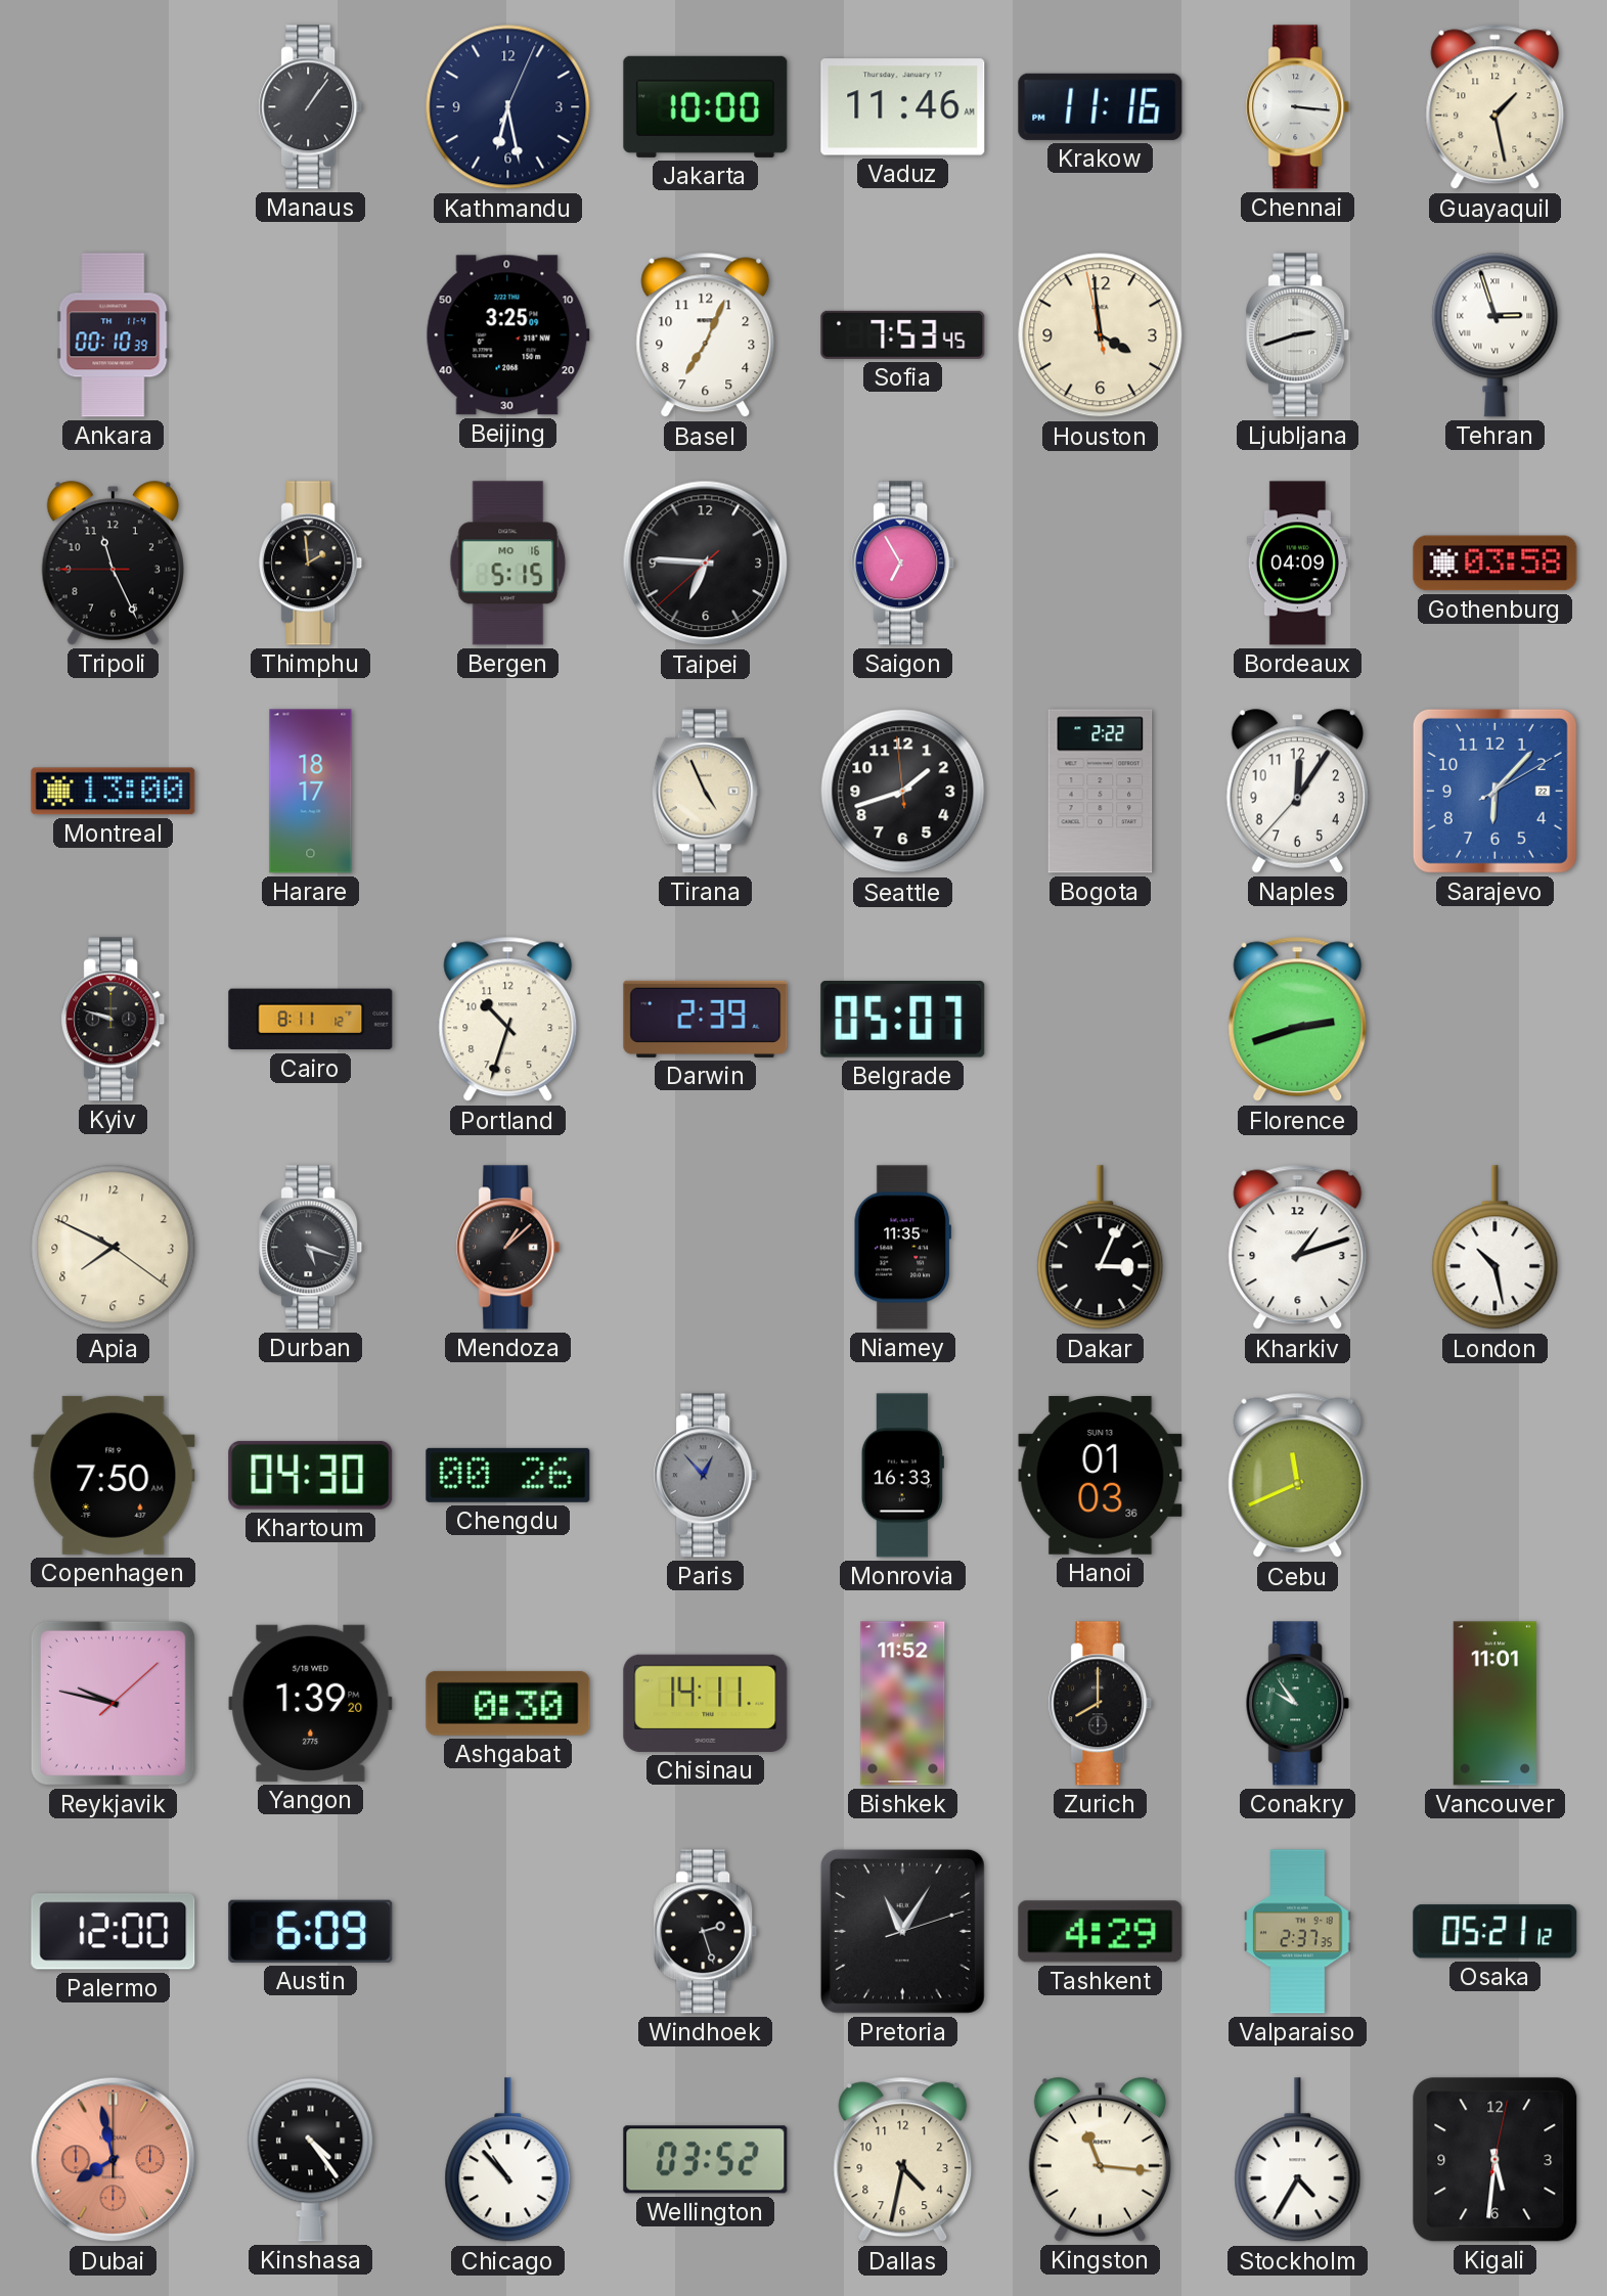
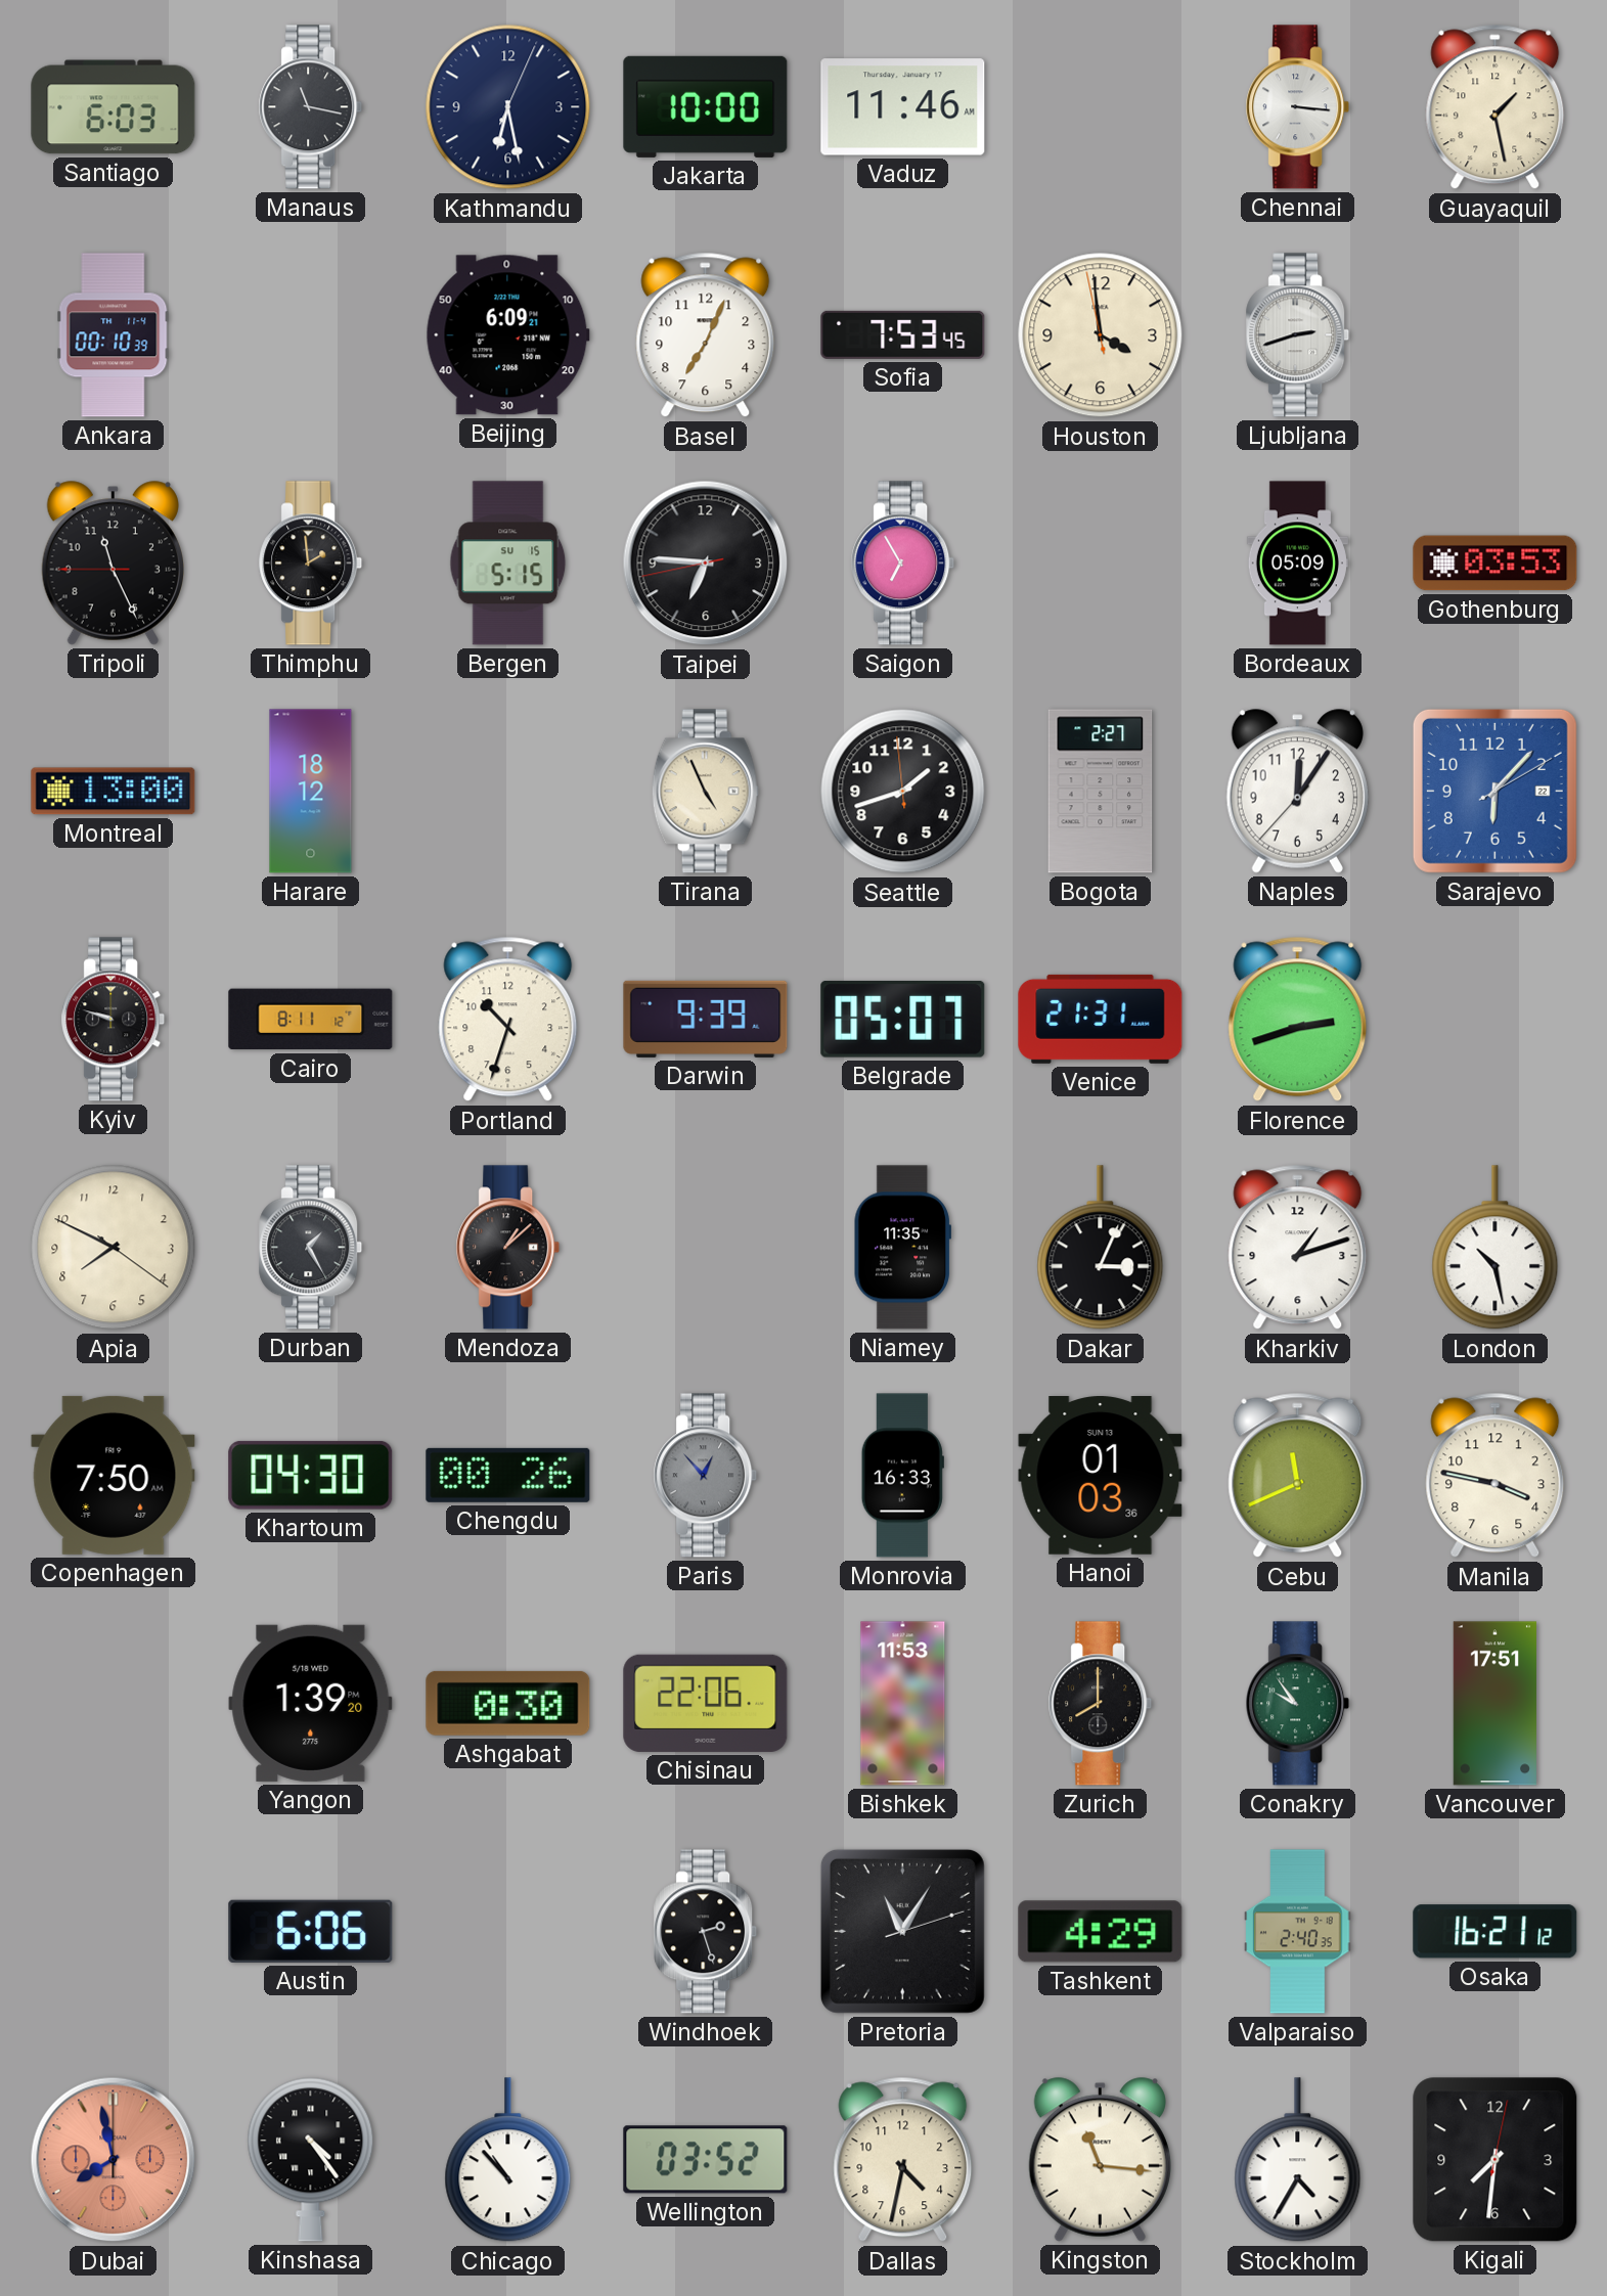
Santiago: none -> 6:03
Manaus: 1:06 -> 11:17
Krakow: 11:16 -> none
Beijing: 3:25 -> 6:09
Tehran: 2:57 -> none
Bergen date: MO 16 -> SU 15
Taipei: 6:45:38 -> 6:45:43
Bordeaux: 04:09 -> 05:09
Gothenburg: 03:58 -> 03:53
Harare: 18:17 -> 18:12
Bogota: 2:22 -> 2:27
Darwin: 2:39 -> 9:39
Venice: none -> 21:31
Durban: 5:18 -> 1:25
Manila: none -> 3:47
Reykjavik: 9:47 -> none
Chisinau: 14:11 -> 22:06
Bishkek: 11:52 -> 11:53
Vancouver: 11:01 -> 17:51
Palermo: 12:00 -> none
Austin: 6:09 -> 6:06
Valparaiso: 2:37 -> 2:40
Osaka: 05:21 -> 16:21
Kigali: 5:31 -> 7:31
